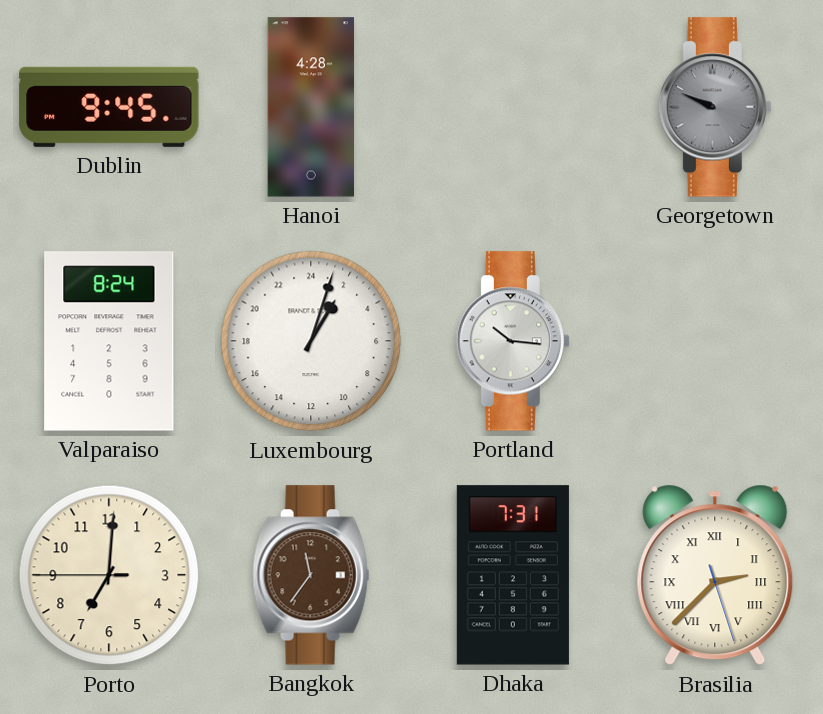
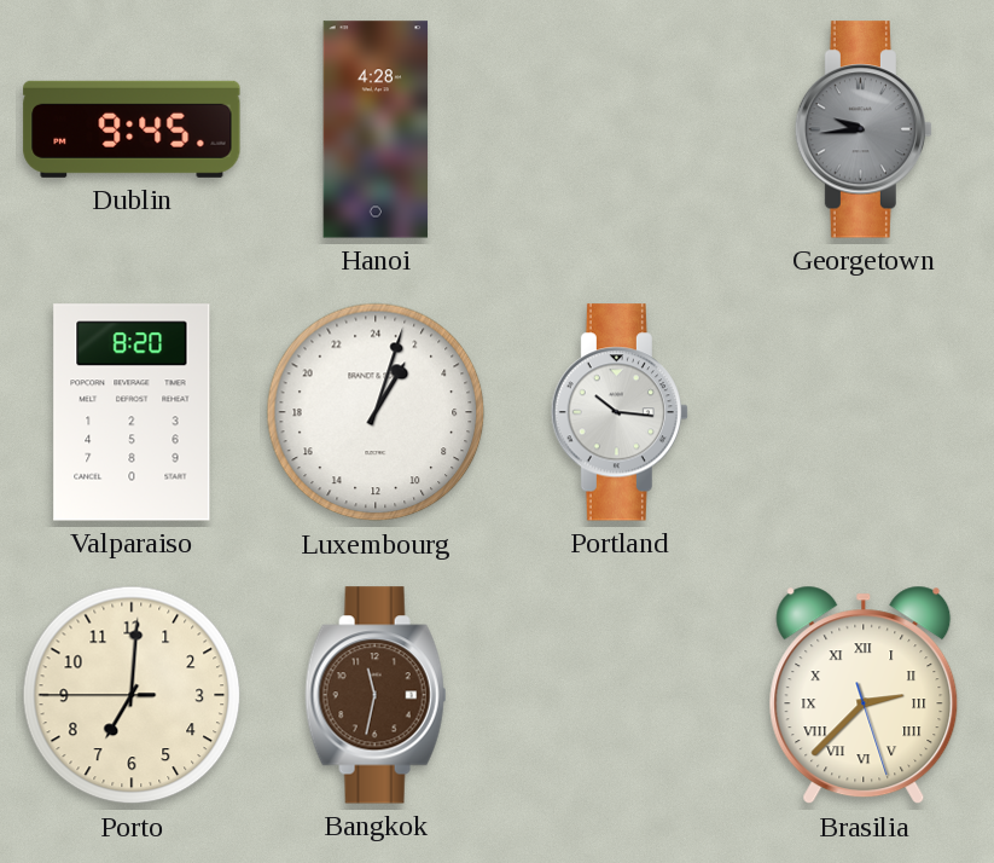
Georgetown: 9:49 -> 9:44
Valparaiso: 8:24 -> 8:20
Bangkok: 11:36 -> 11:32
Dhaka: 7:31 -> none
